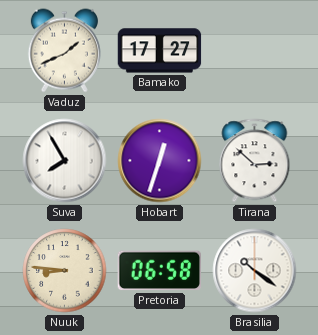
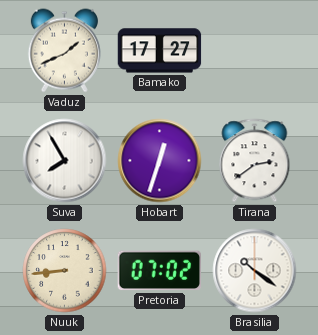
Tirana: 2:52 -> 2:39
Nuuk: 8:46 -> 8:44
Pretoria: 06:58 -> 07:02
